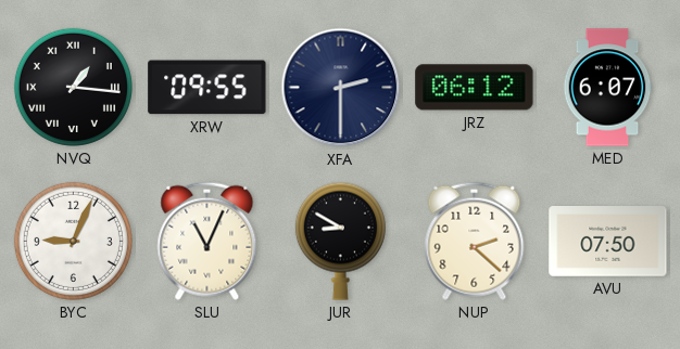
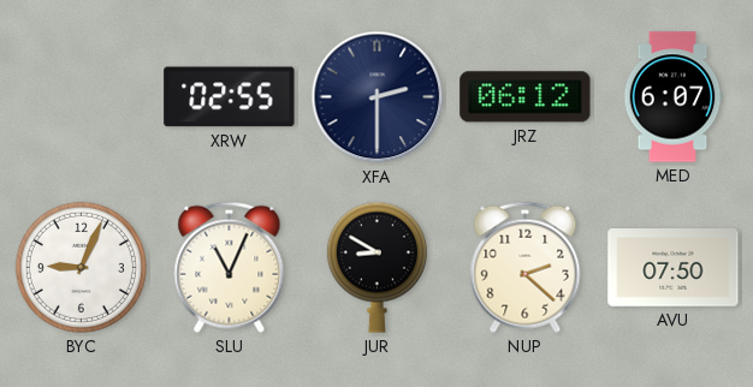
NVQ: 1:16 -> none
XRW: 09:55 -> 02:55
